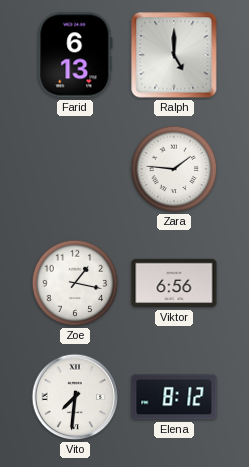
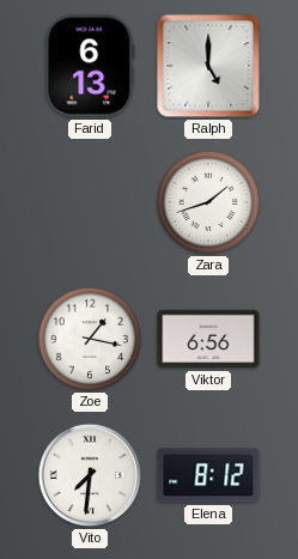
Zara: 1:46 -> 1:42
